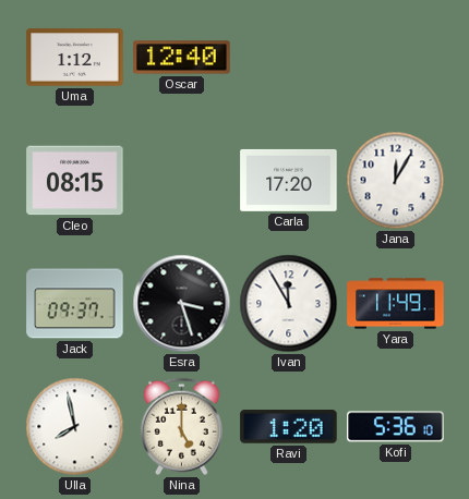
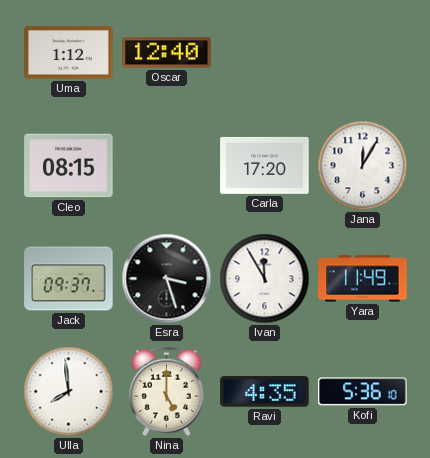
Ulla: 7:58 -> 7:59
Ravi: 1:20 -> 4:35
